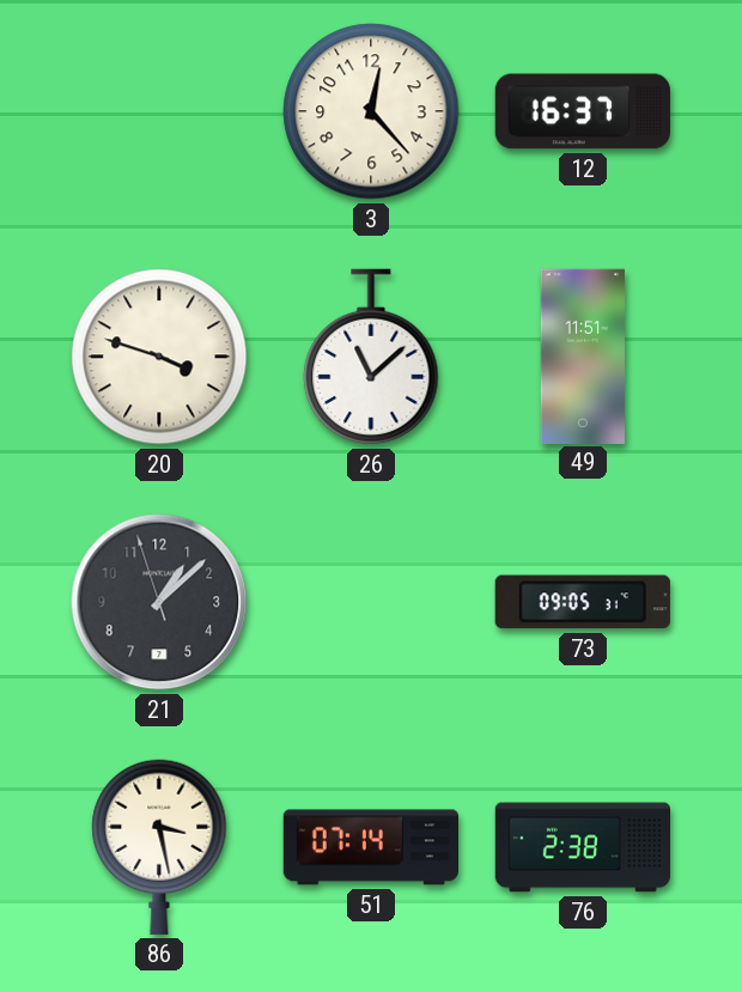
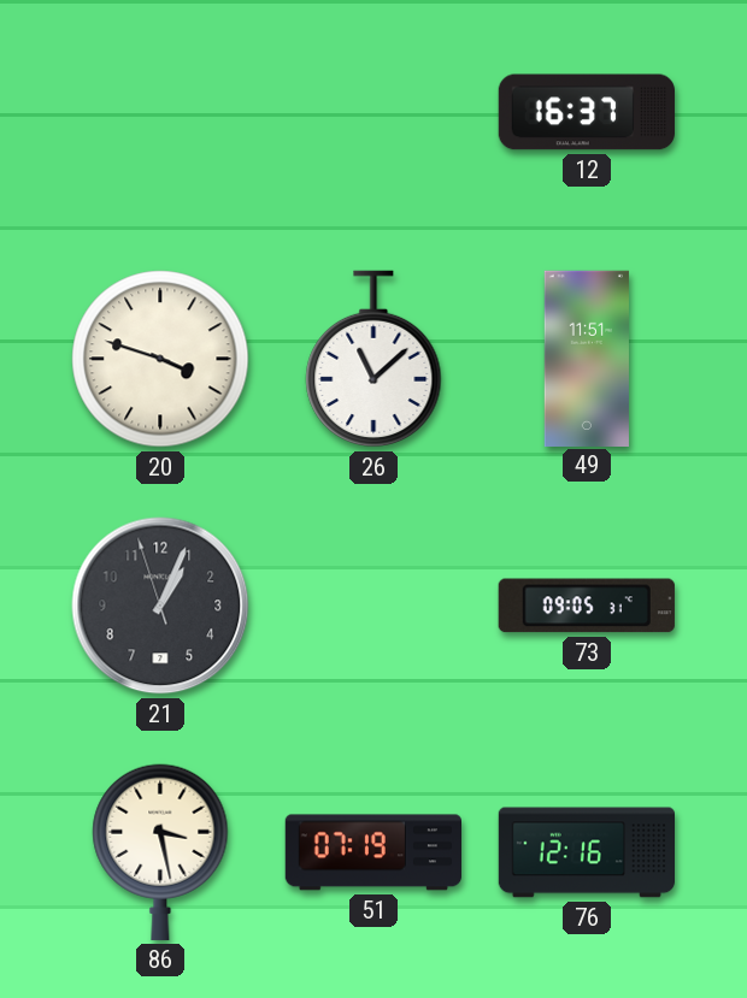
3: 12:23 -> none
21: 1:07 -> 1:03
51: 07:14 -> 07:19
76: 2:38 -> 12:16
